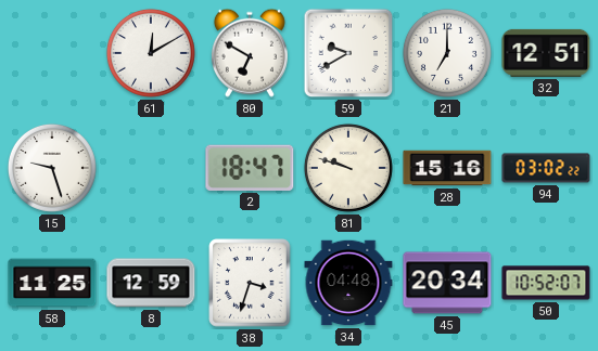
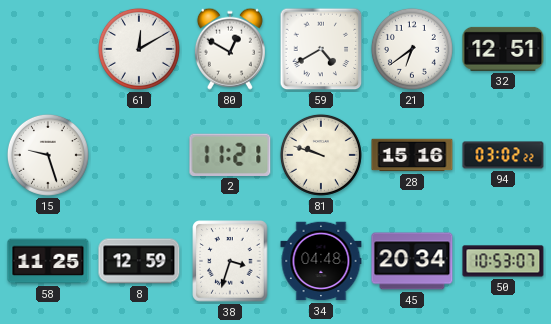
80: 6:50 -> 12:50
59: 9:40 -> 4:40
21: 7:00 -> 6:39
2: 18:47 -> 11:21
50: 10:52 -> 10:53
